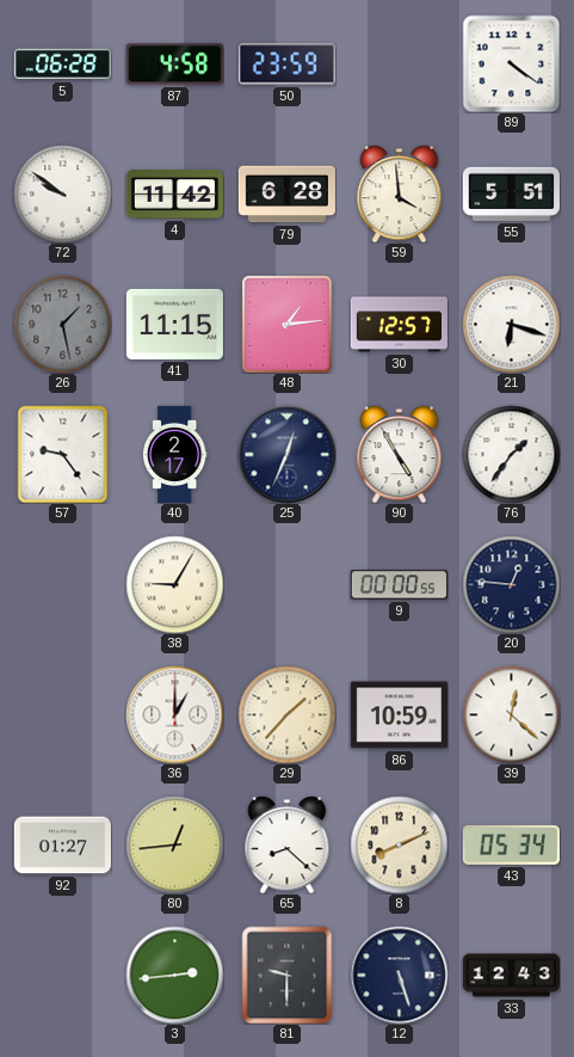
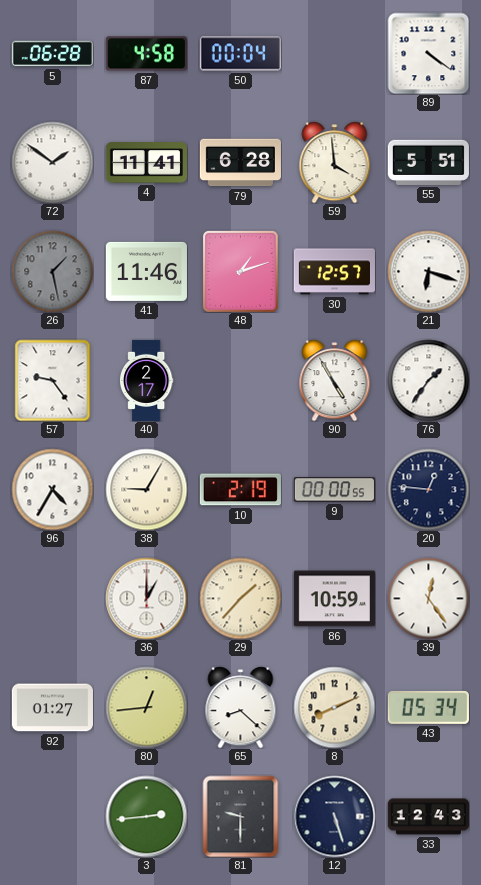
50: 23:59 -> 00:04
72: 9:51 -> 1:51
4: 11:42 -> 11:41
41: 11:15 -> 11:46
48: 1:14 -> 1:12
25: 12:34 -> none
96: none -> 4:35
10: none -> 2:19
39: 12:22 -> 12:24
